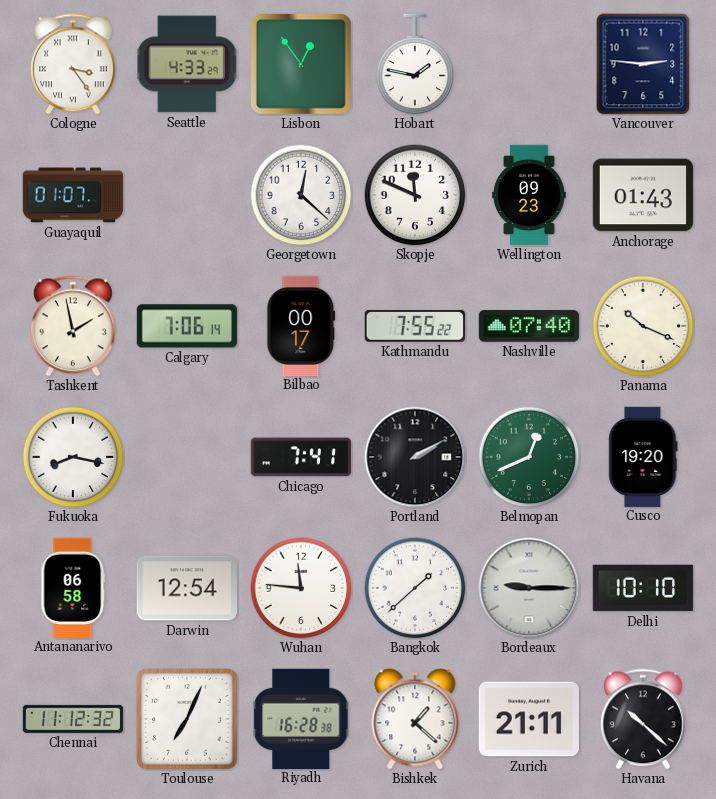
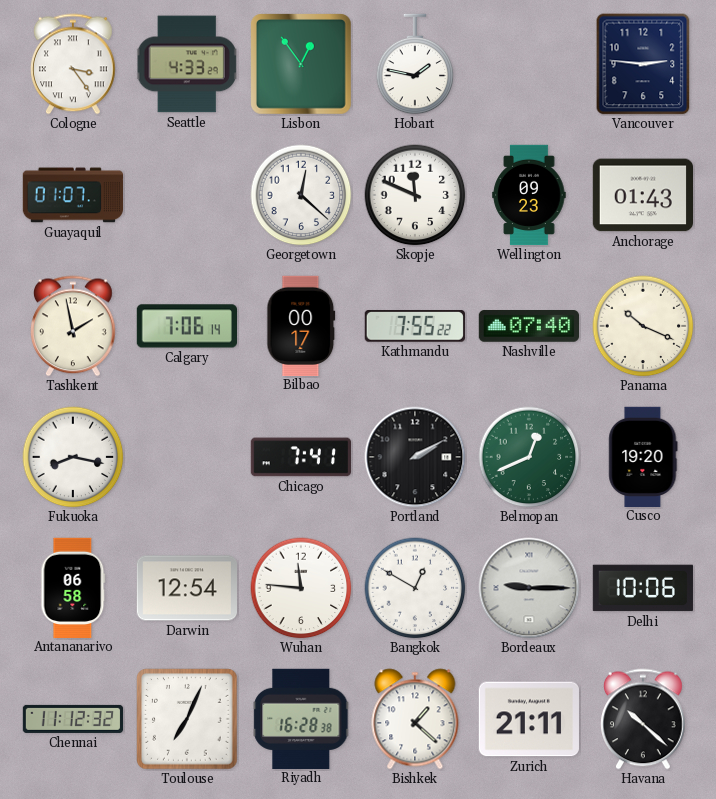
Bangkok: 1:38 -> 12:50
Delhi: 10:10 -> 10:06
